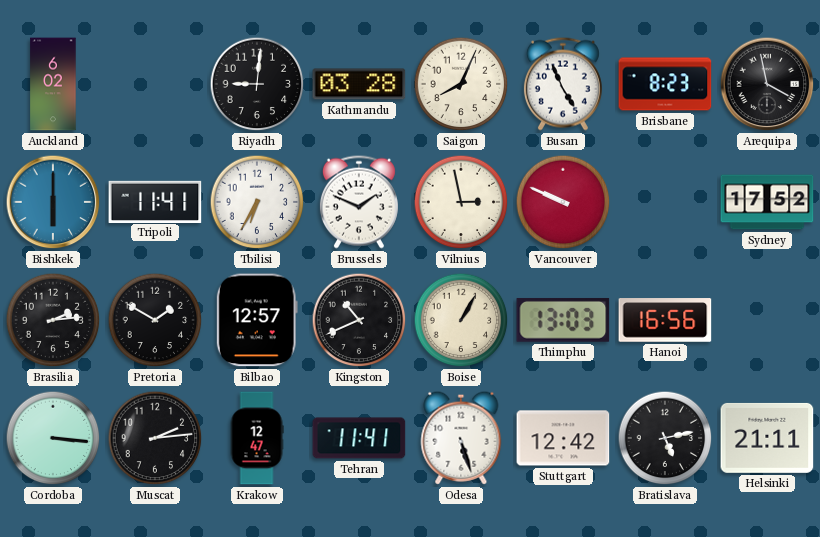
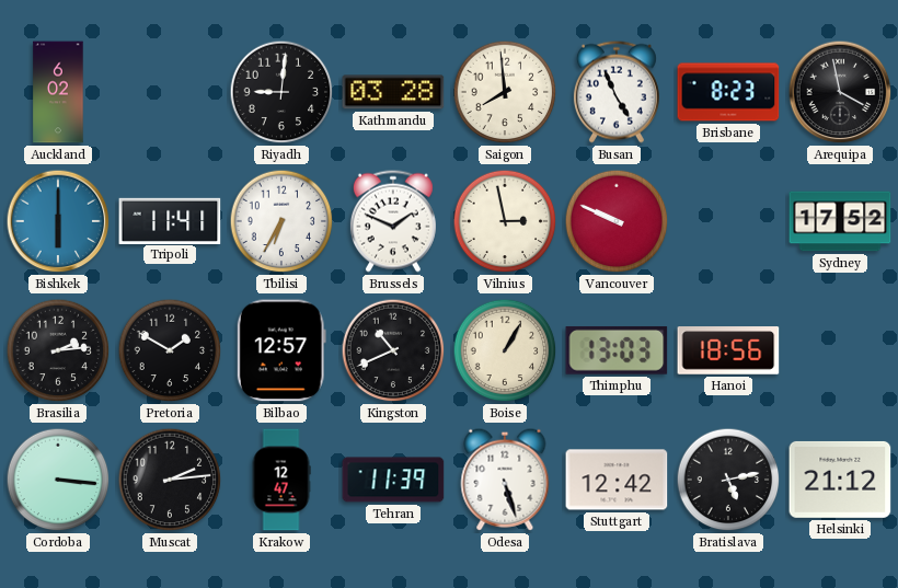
Saigon: 8:04 -> 7:59
Hanoi: 16:56 -> 18:56
Tehran: 11:41 -> 11:39
Helsinki: 21:11 -> 21:12
